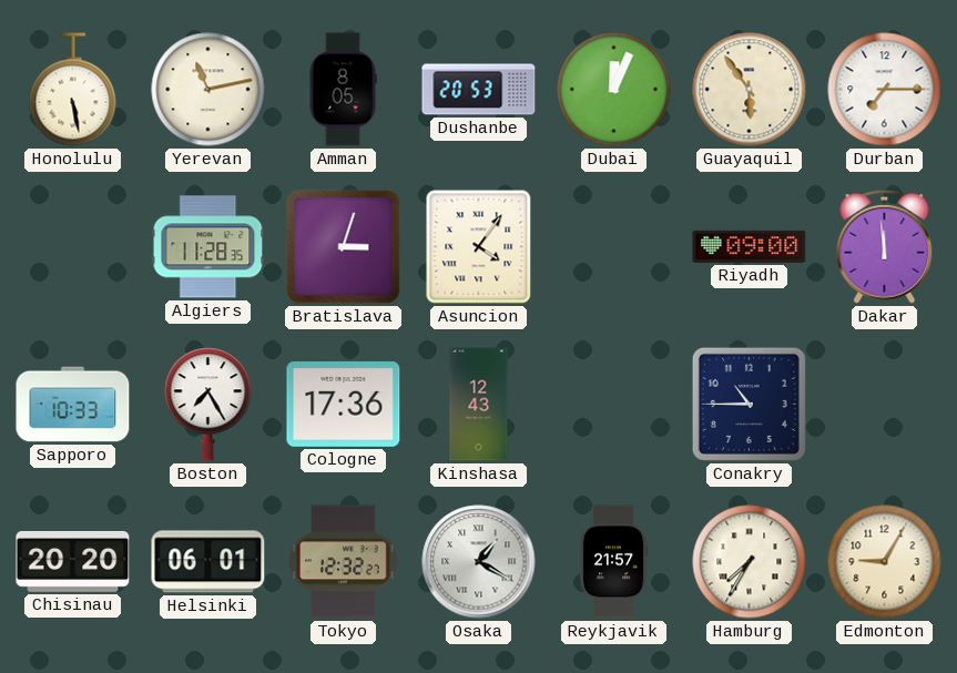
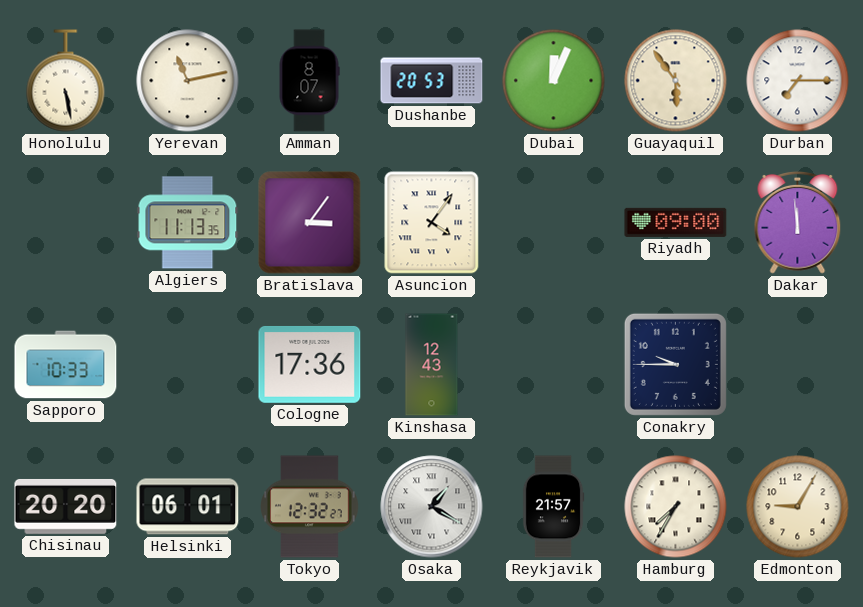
Amman: 8:05 -> 8:07
Algiers: 11:28 -> 11:13
Bratislava: 3:03 -> 3:06
Boston: 7:25 -> none
Conakry: 10:45 -> 9:45
